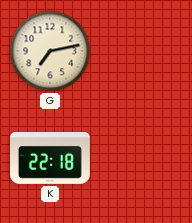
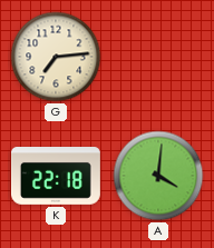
G: 7:13 -> 7:14
A: none -> 4:01
